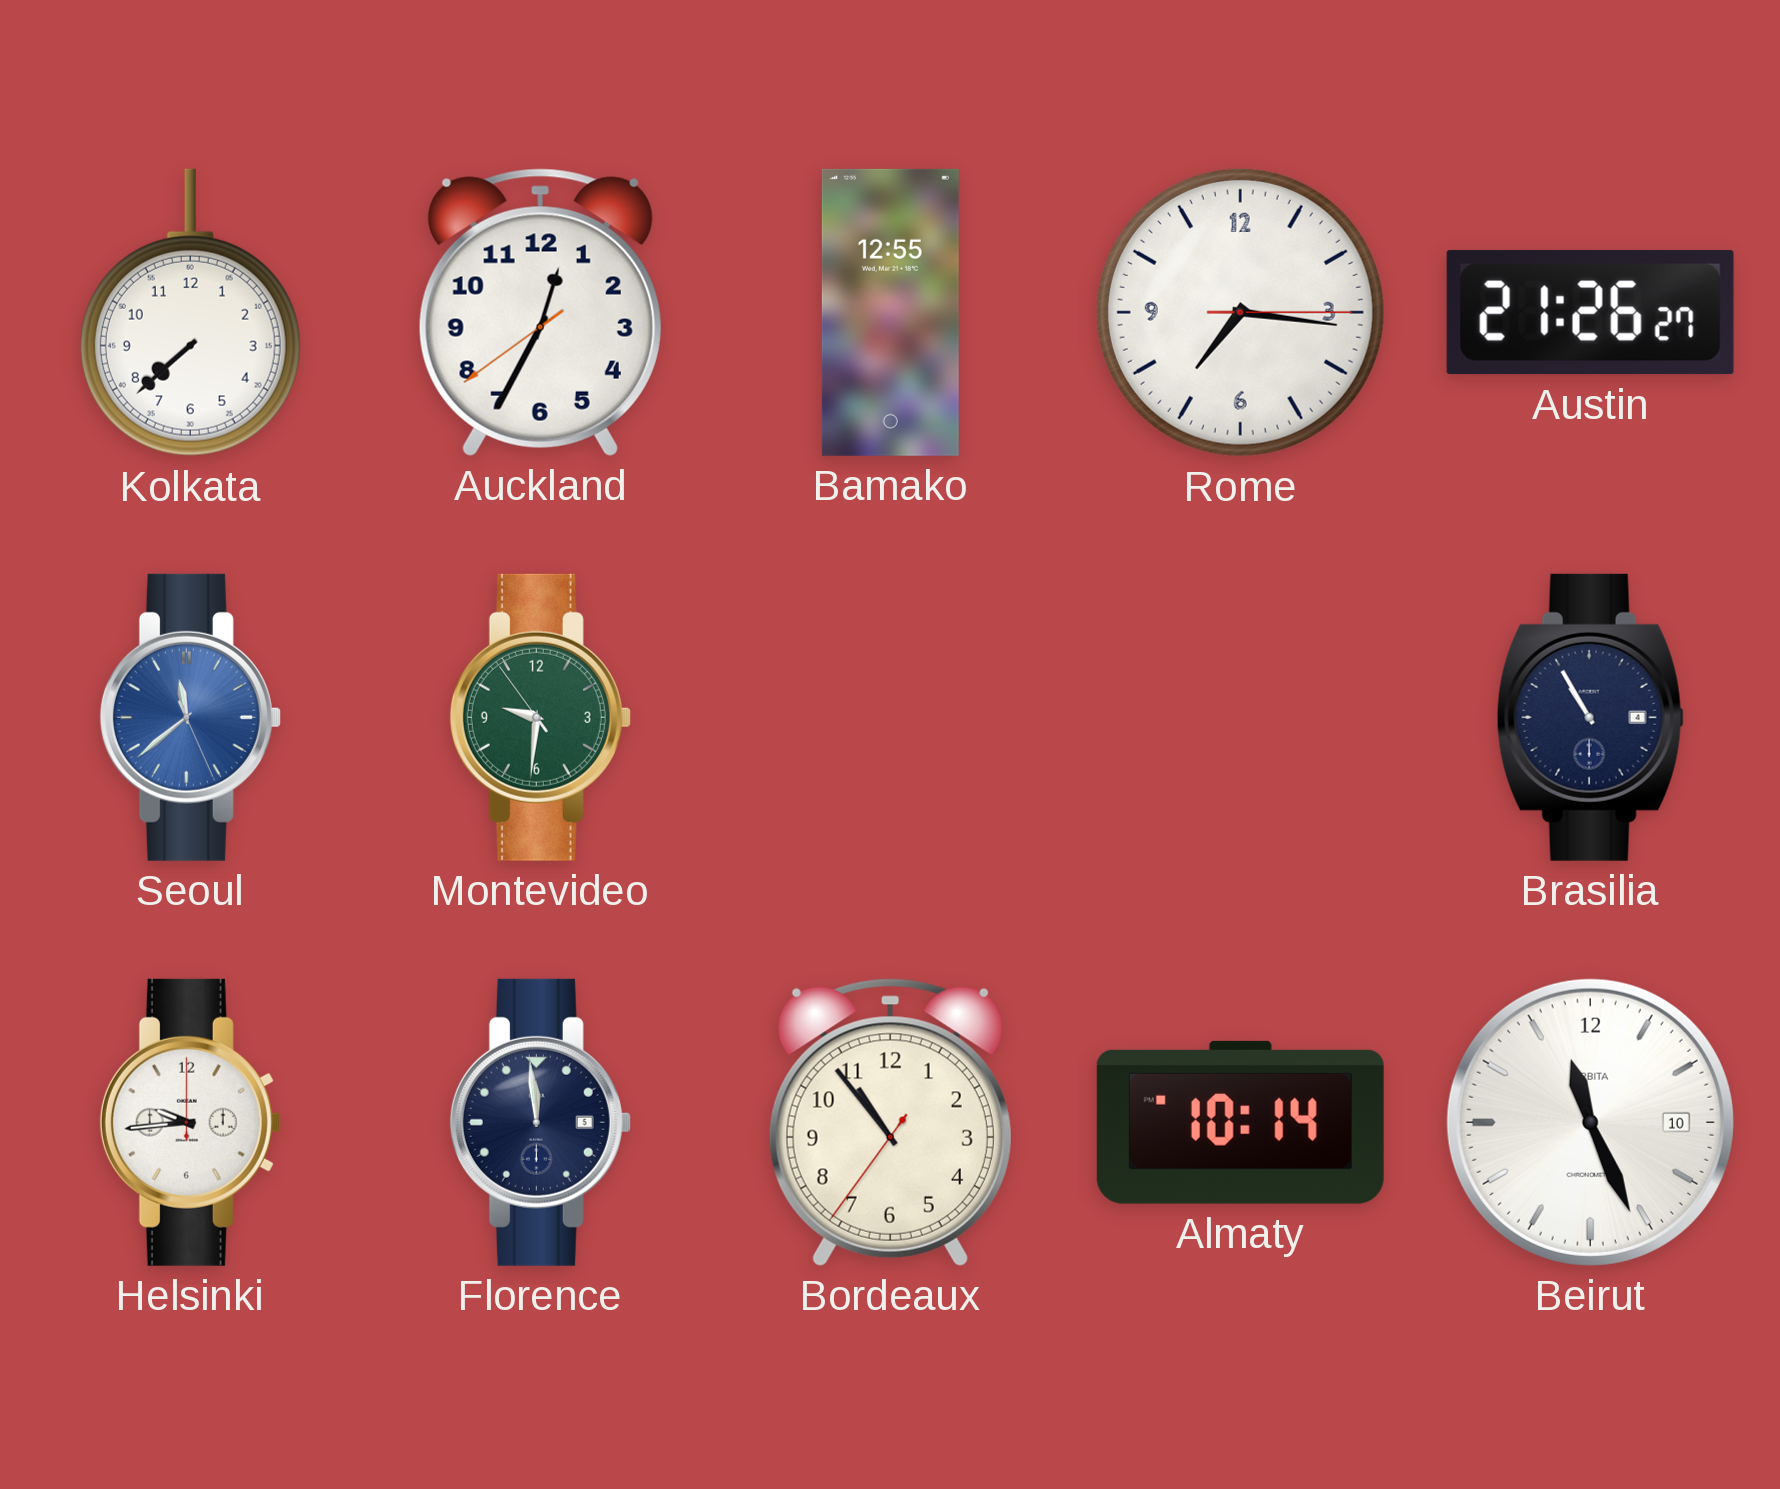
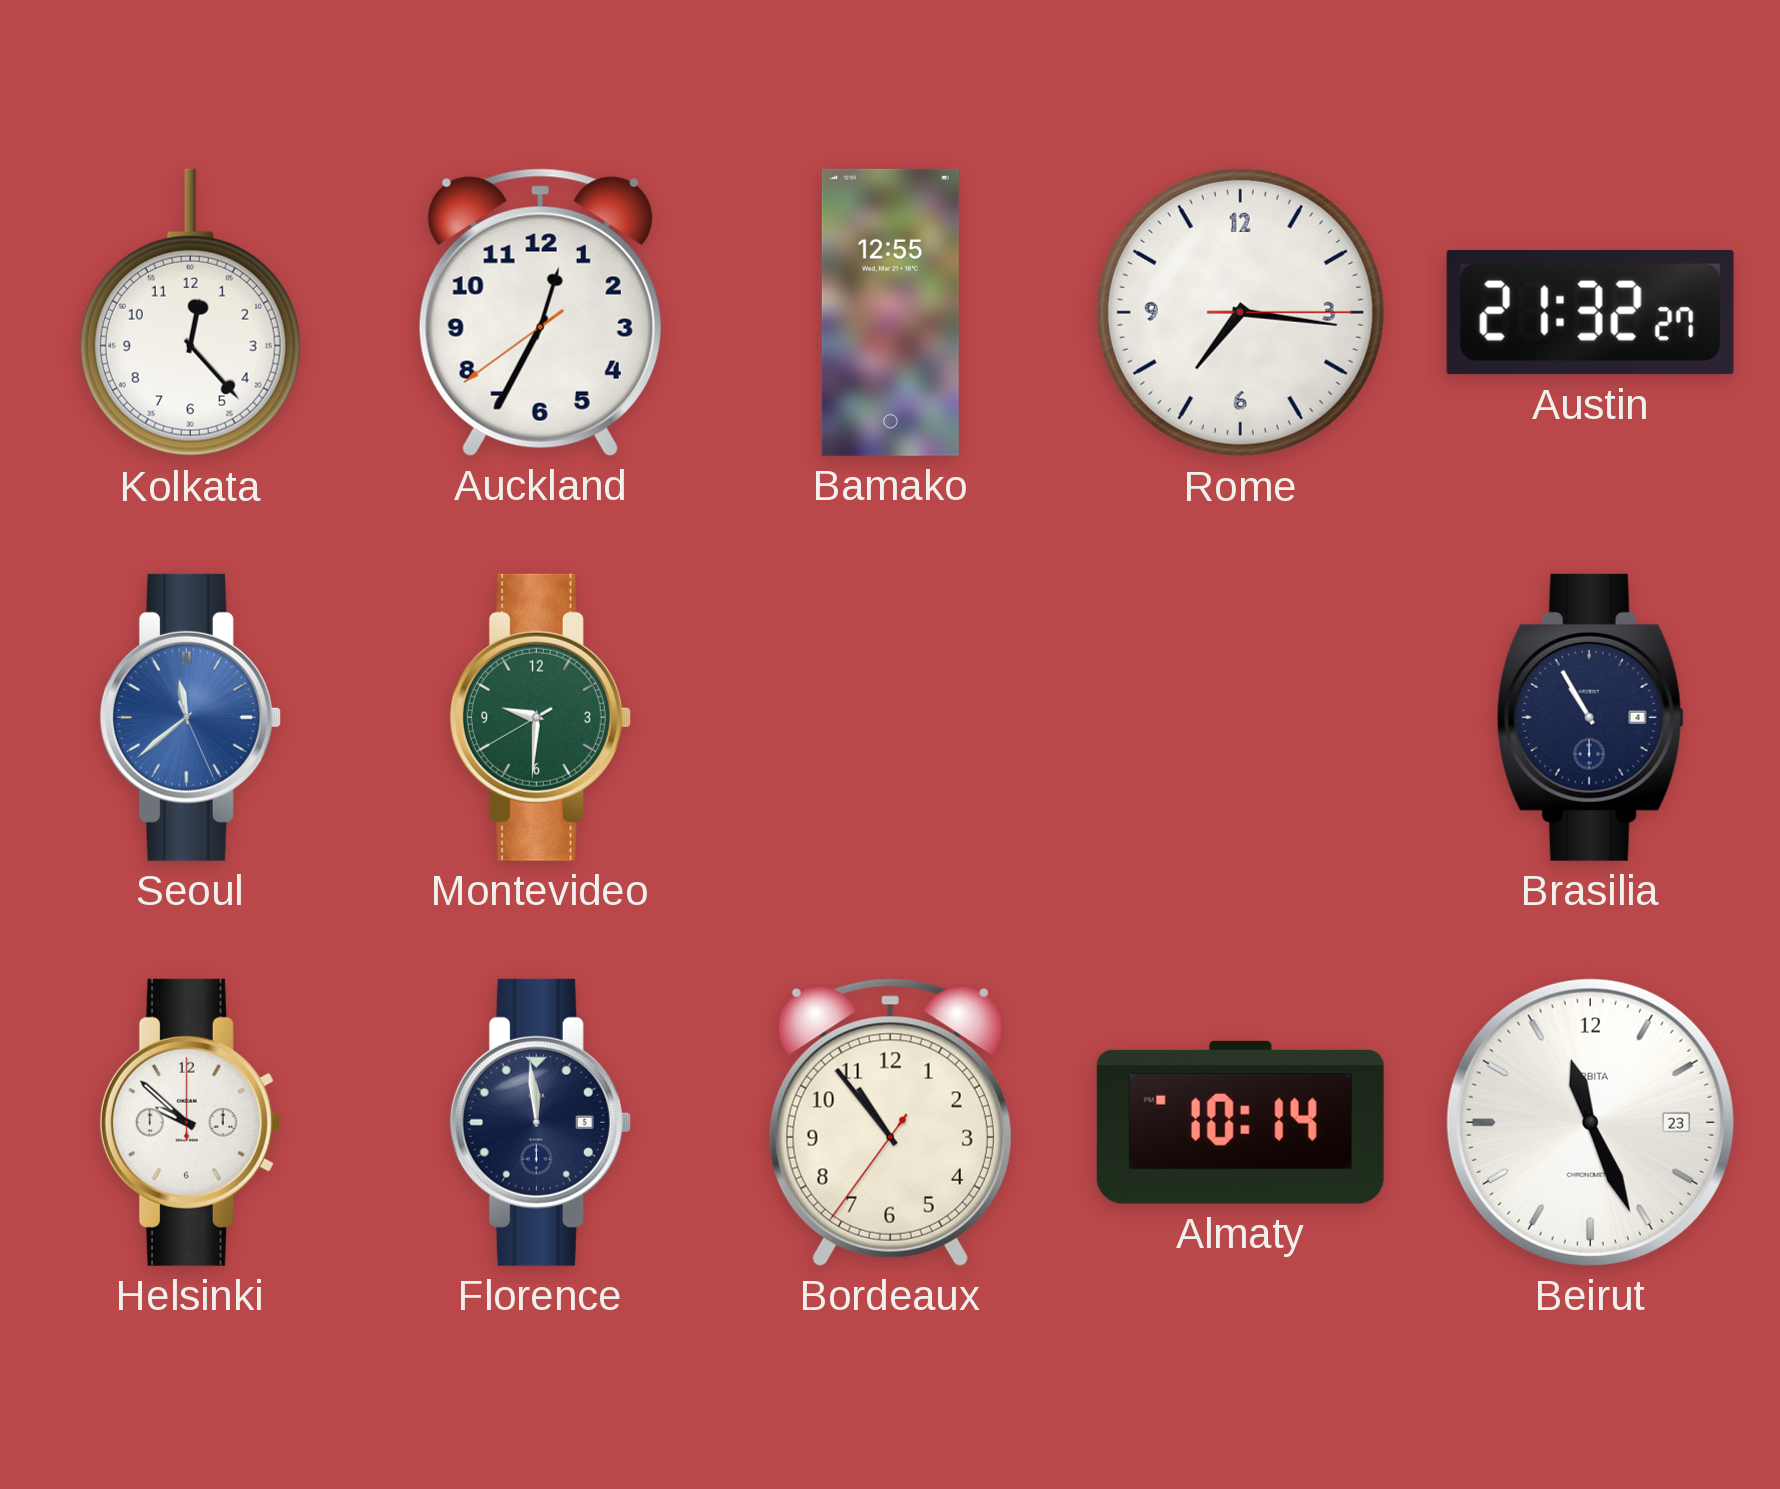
Kolkata: 7:38 -> 12:23
Austin: 21:26 -> 21:32
Montevideo: 9:30:54 -> 9:30:40
Helsinki: 9:44 -> 9:52
Beirut date: 10 -> 23
